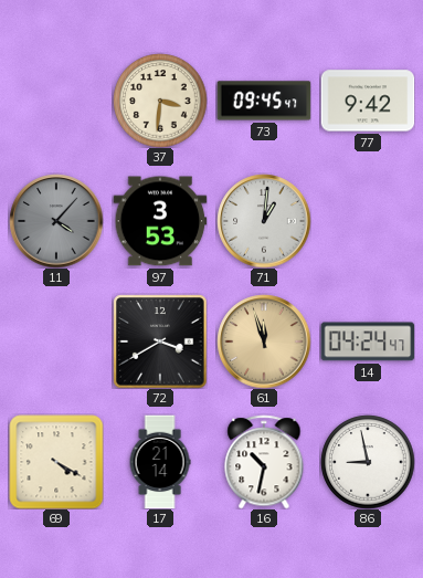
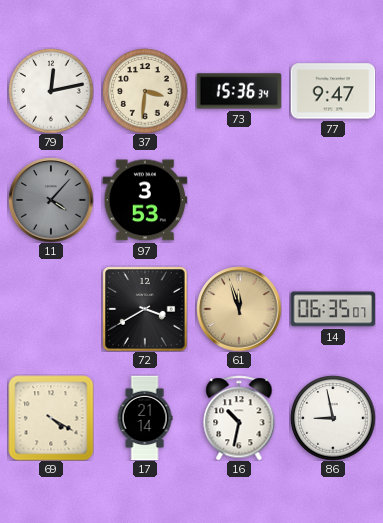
79: none -> 12:13
73: 09:45 -> 15:36
77: 9:42 -> 9:47
71: 1:01 -> none
14: 04:24 -> 06:35
